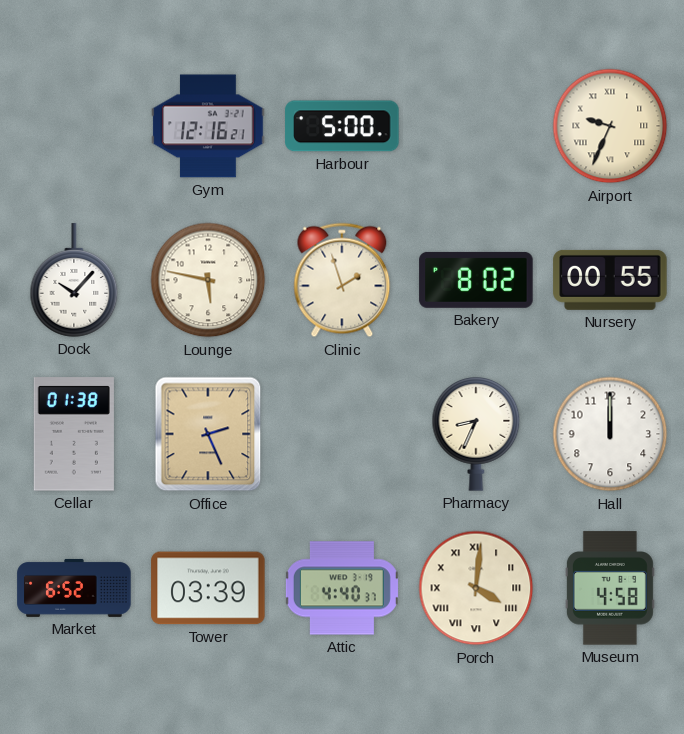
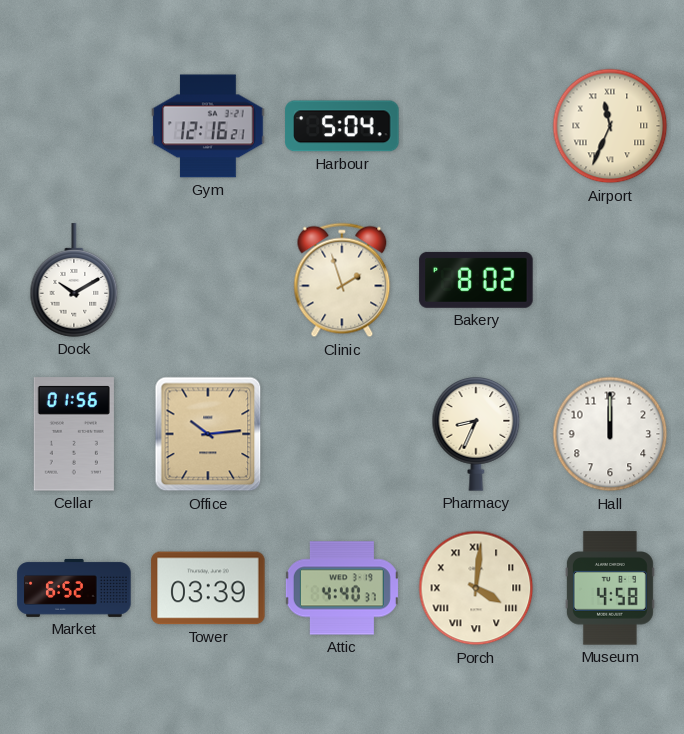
Harbour: 5:00 -> 5:04
Airport: 9:34 -> 11:34
Dock: 10:07 -> 10:10
Lounge: 5:47 -> none
Nursery: 00:55 -> none
Cellar: 01:38 -> 01:56
Office: 2:26 -> 10:14
